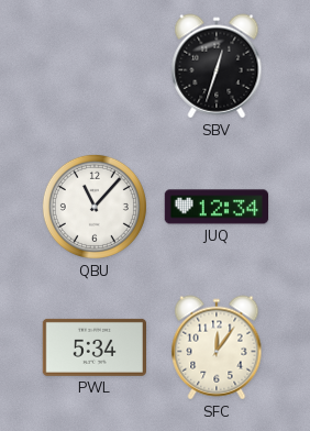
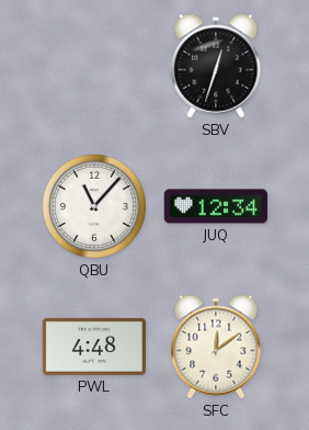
PWL: 5:34 -> 4:48
SFC: 12:06 -> 12:09
